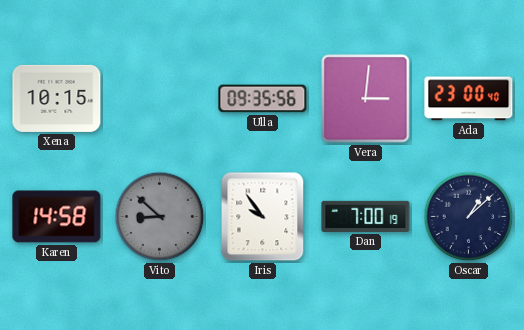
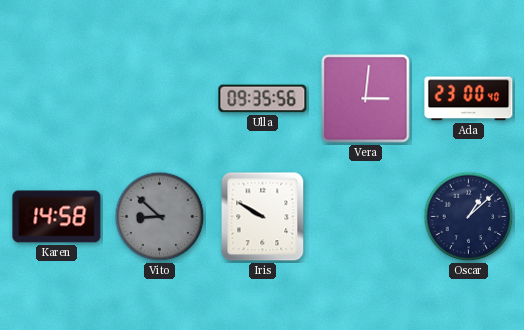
Xena: 10:15 -> none
Iris: 9:54 -> 9:50
Dan: 7:00 -> none
